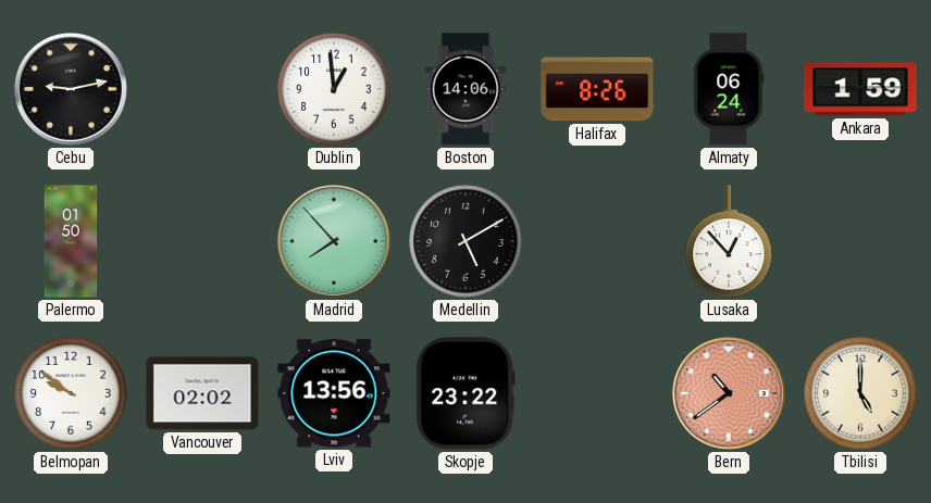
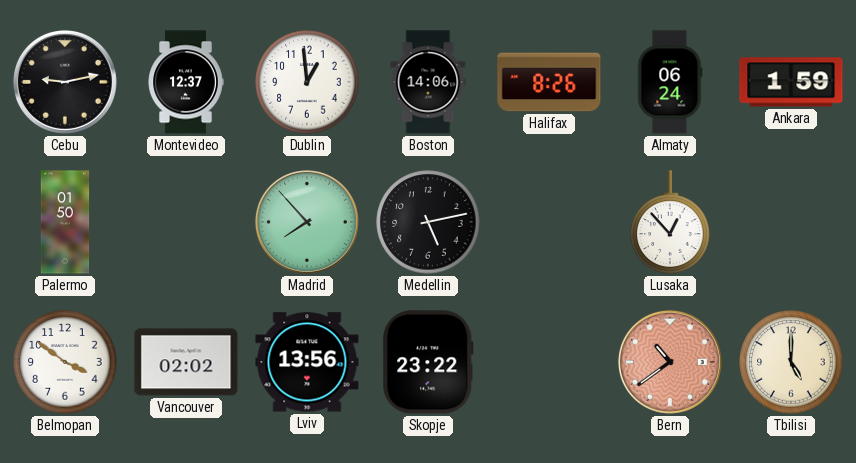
Montevideo: none -> 12:37
Medellin: 5:10 -> 5:13
Belmopan: 9:51 -> 3:51
